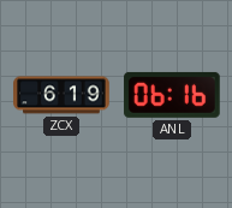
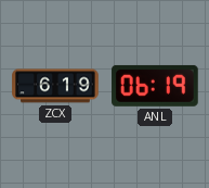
ANL: 06:16 -> 06:19
